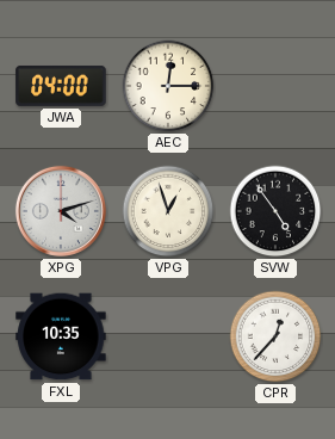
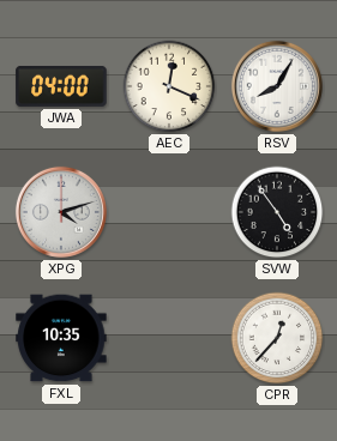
AEC: 12:15 -> 12:19
RSV: none -> 8:05
VPG: 12:57 -> none
